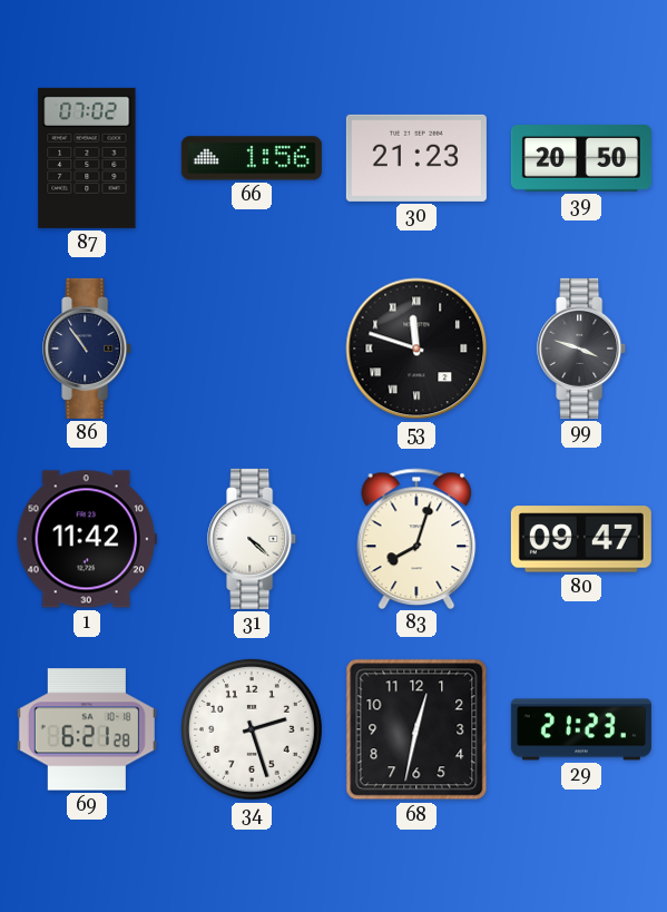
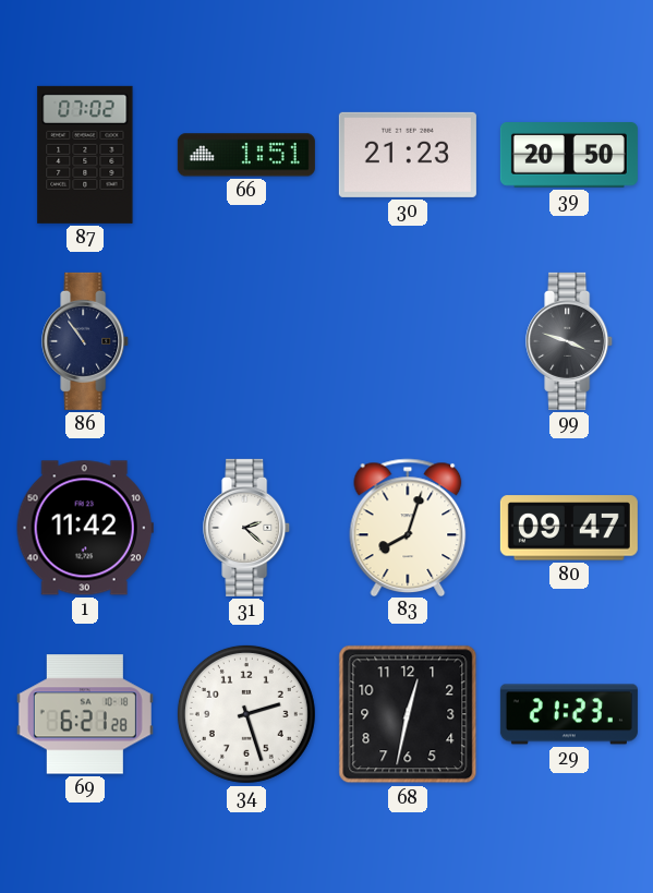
66: 1:56 -> 1:51
53: 11:48 -> none
31: 4:22 -> 2:22
